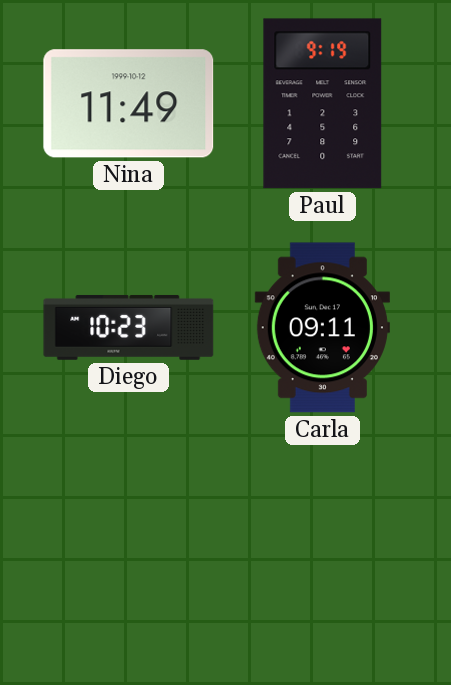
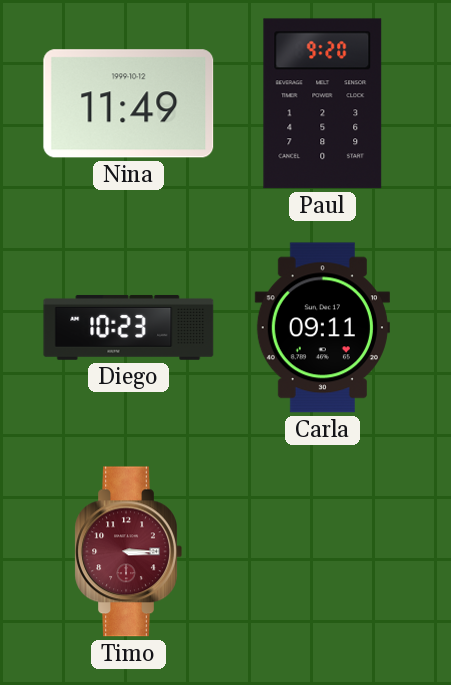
Paul: 9:19 -> 9:20
Timo: none -> 3:15
